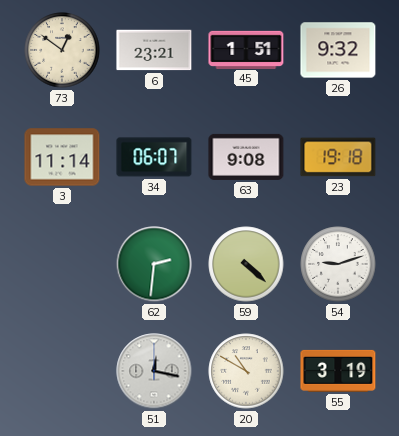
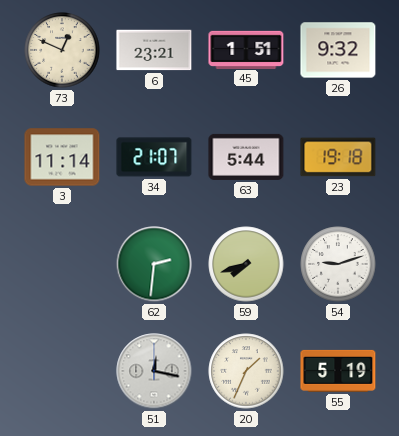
73: 12:51 -> 12:49
34: 06:07 -> 21:07
63: 9:08 -> 5:44
59: 4:22 -> 7:42
20: 10:50 -> 1:34
55: 3:19 -> 5:19
